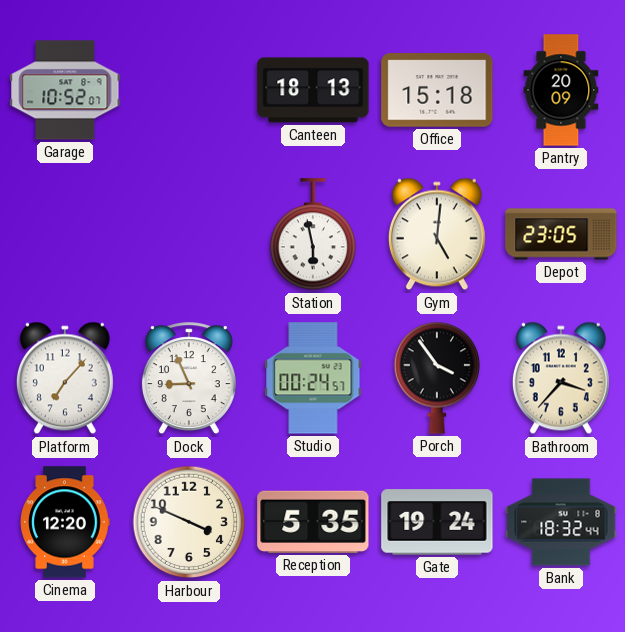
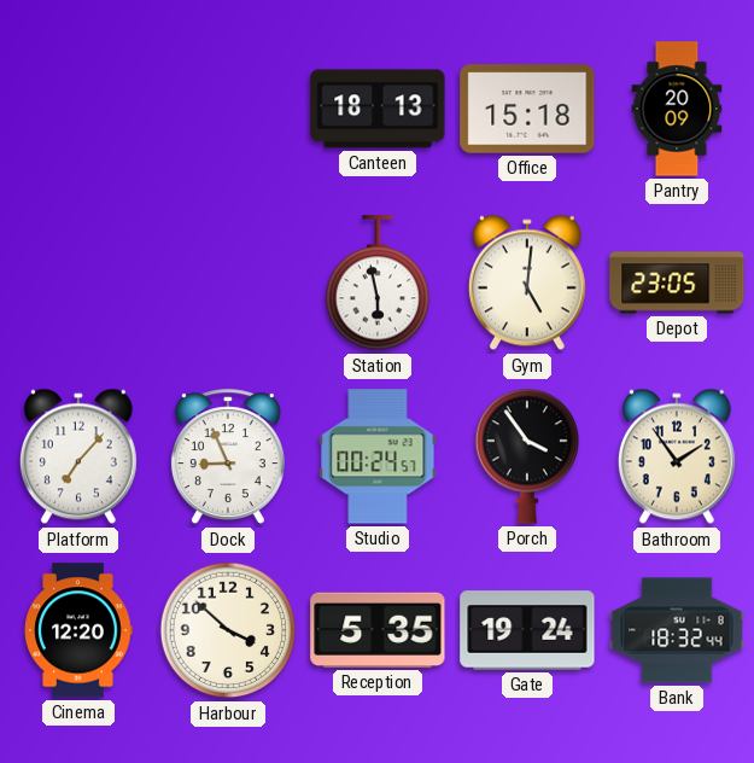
Garage: 10:52 -> none
Bathroom: 3:37 -> 1:54
Harbour: 3:49 -> 3:52
